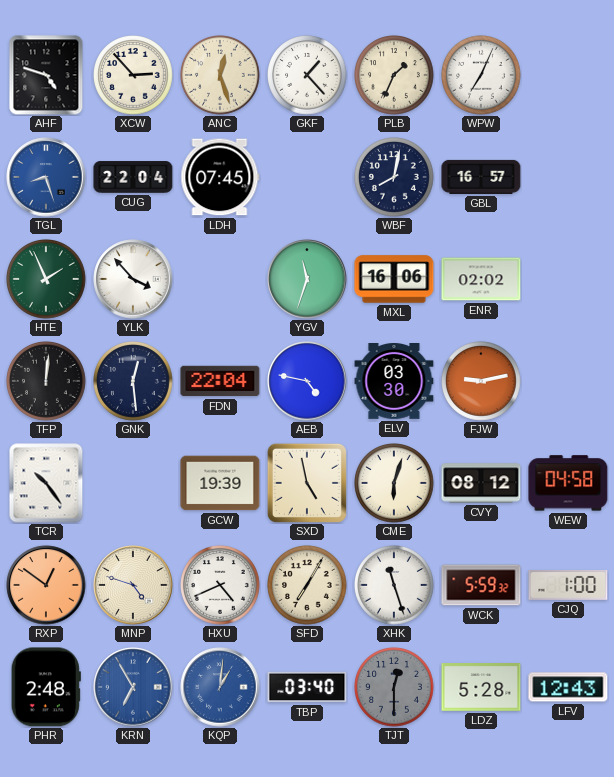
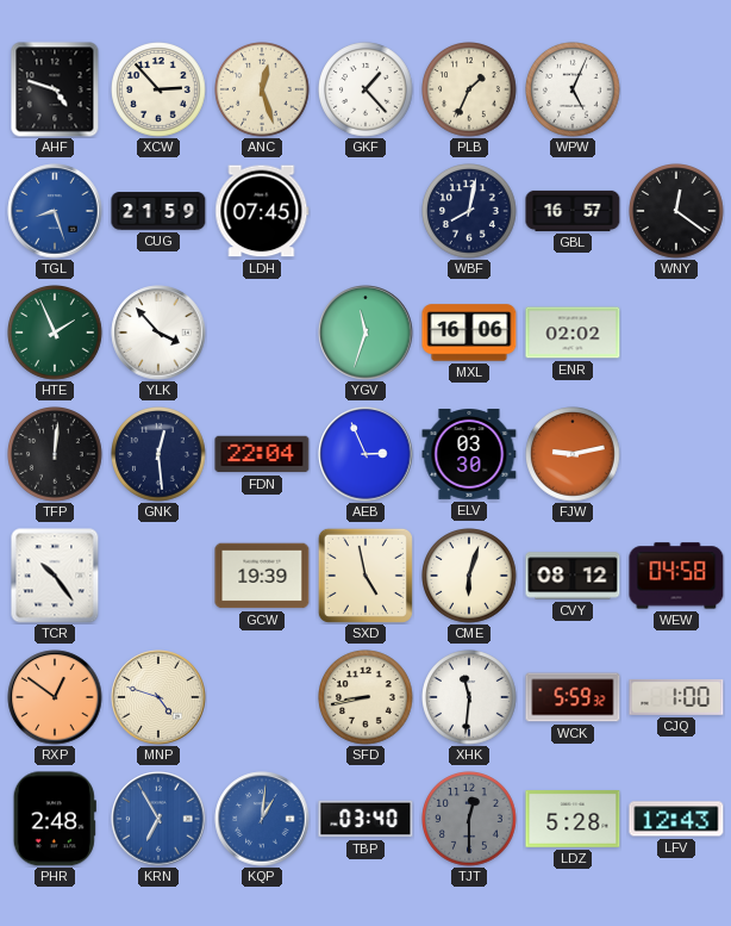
WPW: 7:04 -> 5:04
CUG: 22:04 -> 21:59
WNY: none -> 12:21
AEB: 4:47 -> 2:56
HXU: 4:41 -> none
SFD: 7:05 -> 8:43
XHK: 11:27 -> 11:31
